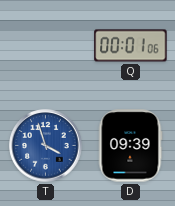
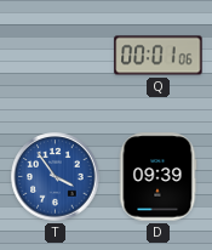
T: 3:57 -> 3:54
